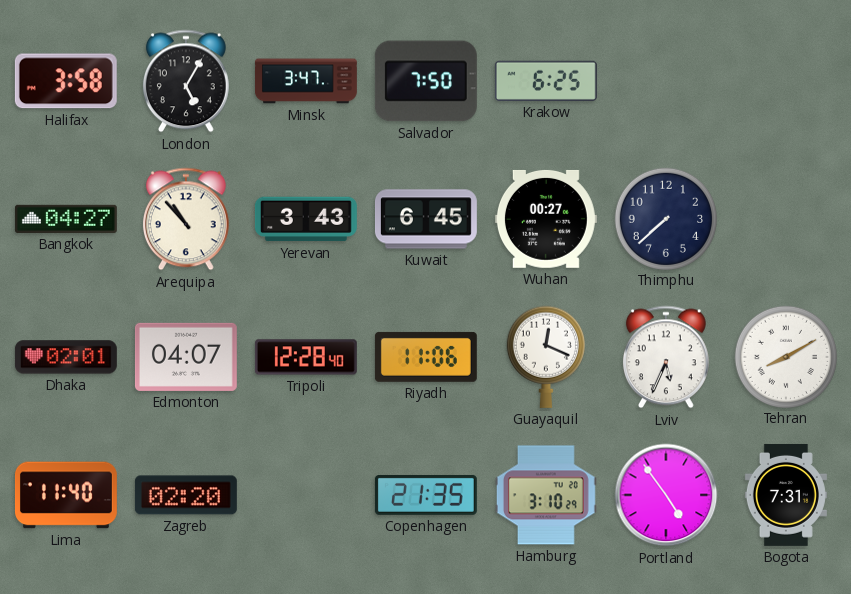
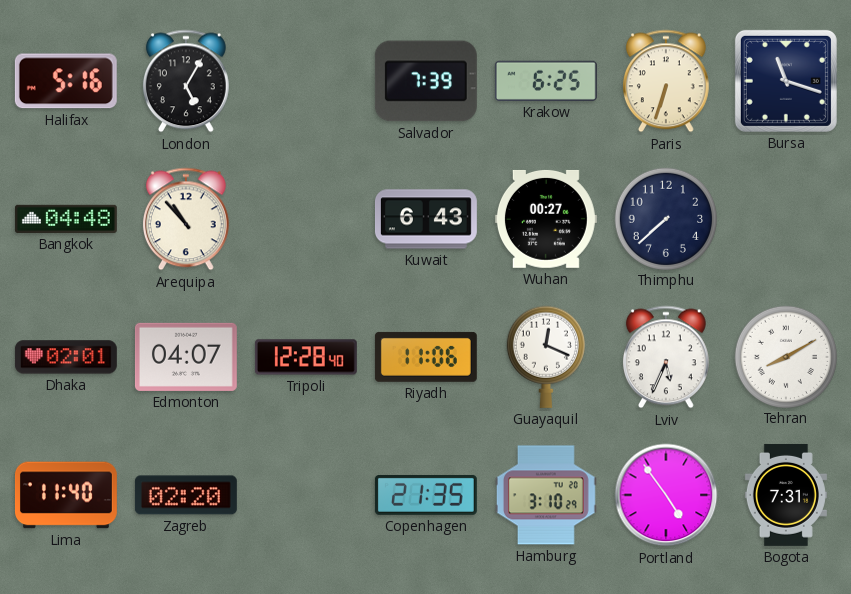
Halifax: 3:58 -> 5:16
Minsk: 3:47 -> none
Salvador: 7:50 -> 7:39
Paris: none -> 6:33
Bursa: none -> 11:18
Bangkok: 04:27 -> 04:48
Yerevan: 3:43 -> none
Kuwait: 6:45 -> 6:43
